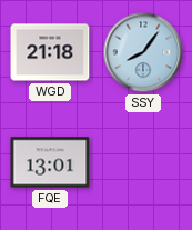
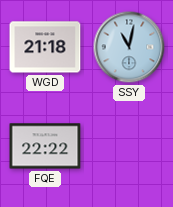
SSY: 8:06 -> 11:02
FQE: 13:01 -> 22:22
